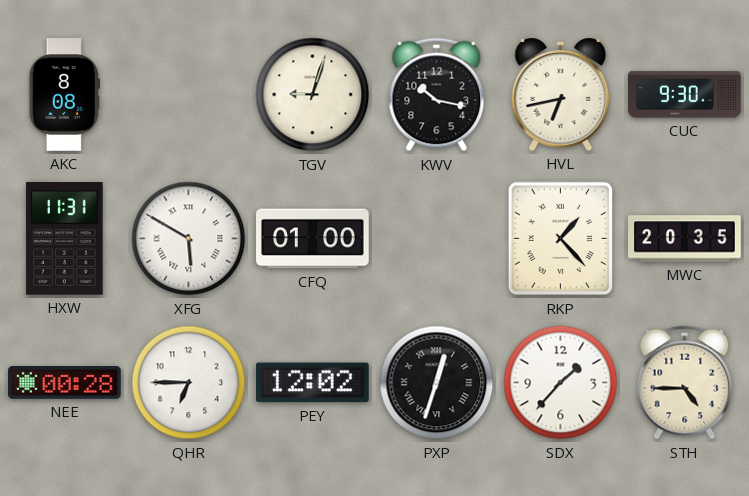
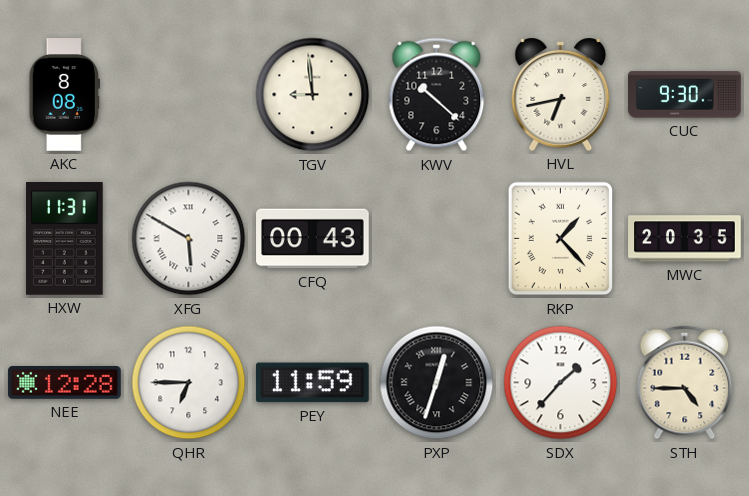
TGV: 9:03 -> 8:59
KWV: 10:17 -> 10:22
CFQ: 01:00 -> 00:43
NEE: 00:28 -> 12:28
PEY: 12:02 -> 11:59
